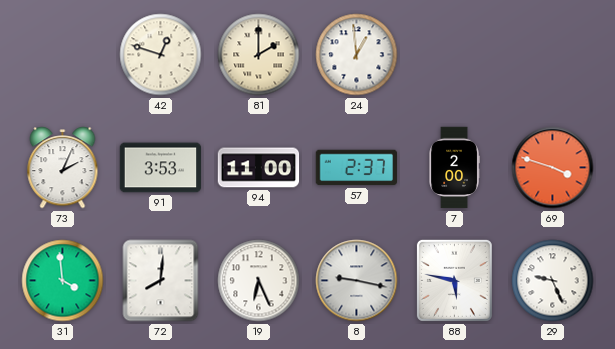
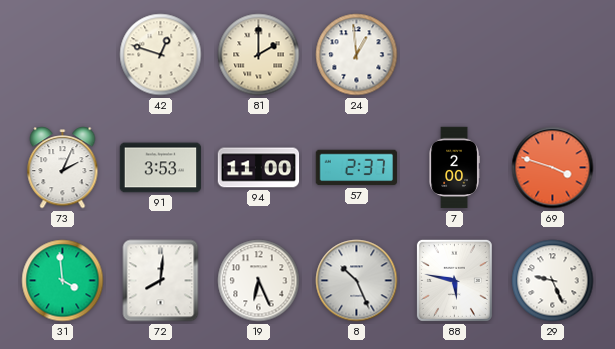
8: 9:17 -> 10:26
